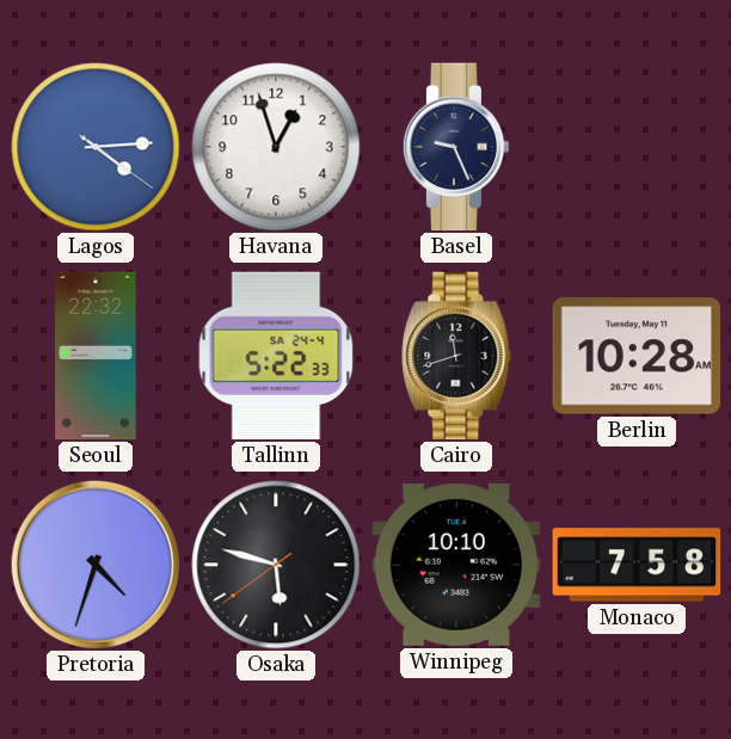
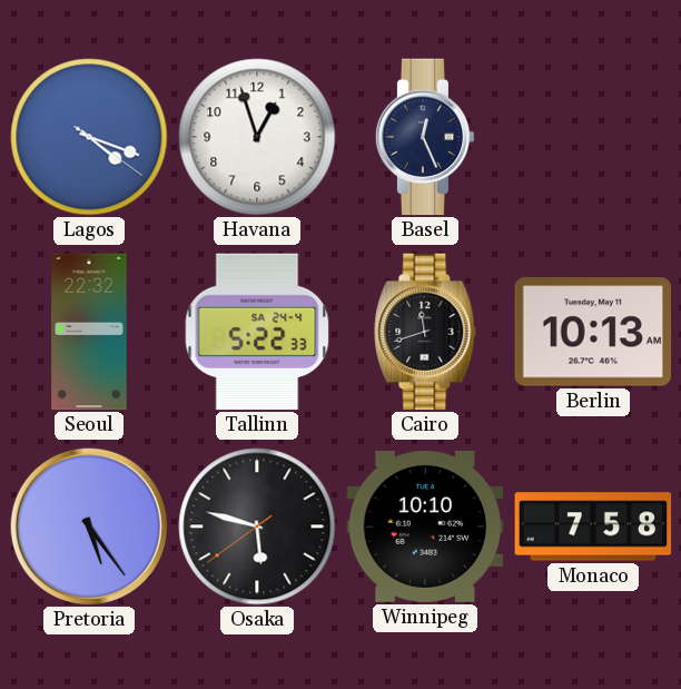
Lagos: 4:14 -> 4:18
Basel: 9:26 -> 12:26
Berlin: 10:28 -> 10:13
Pretoria: 4:33 -> 5:24
